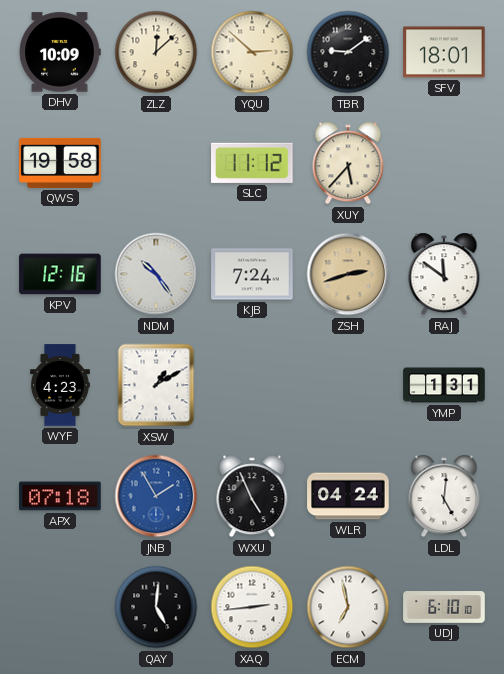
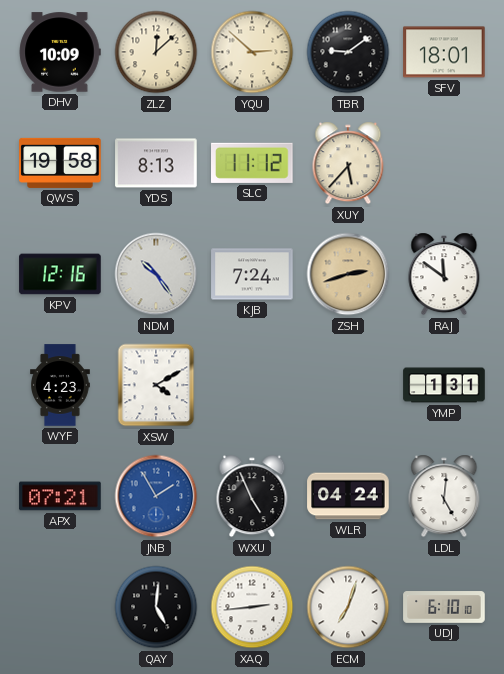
YDS: none -> 8:13
XSW: 1:10 -> 4:10
APX: 07:18 -> 07:21
ECM: 6:58 -> 7:03
